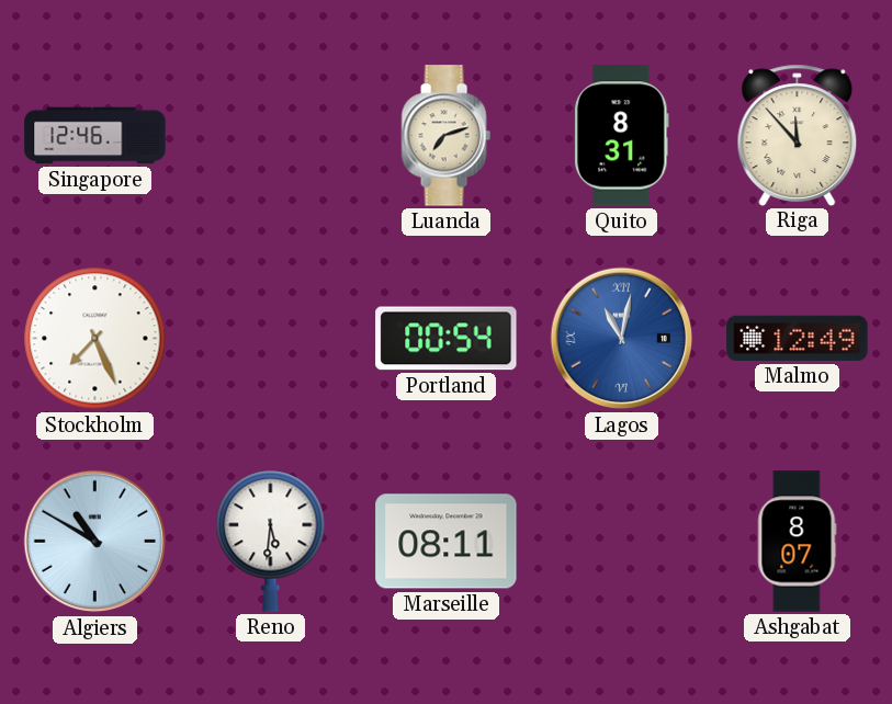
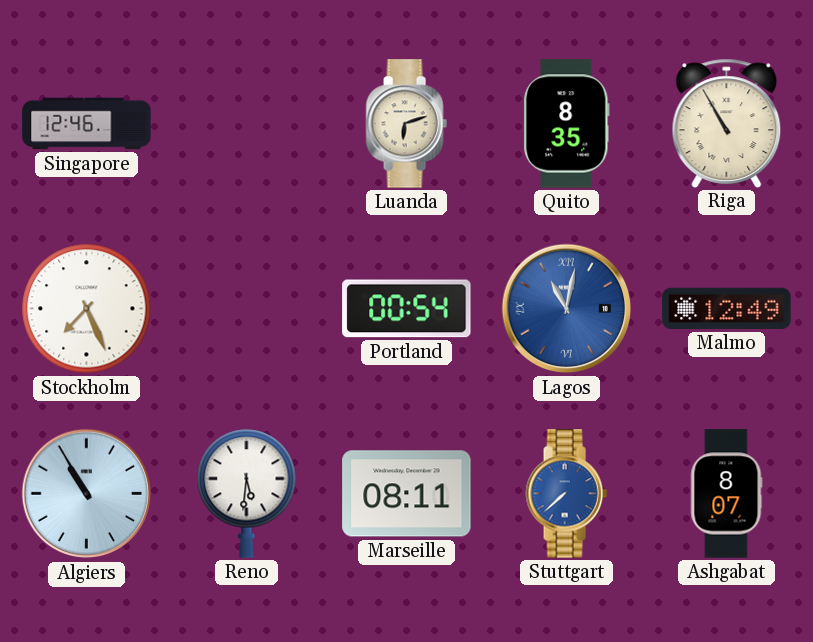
Luanda: 7:12 -> 6:12
Quito: 8:31 -> 8:35
Riga: 11:53 -> 10:55
Algiers: 10:50 -> 10:55
Stuttgart: none -> 7:38
